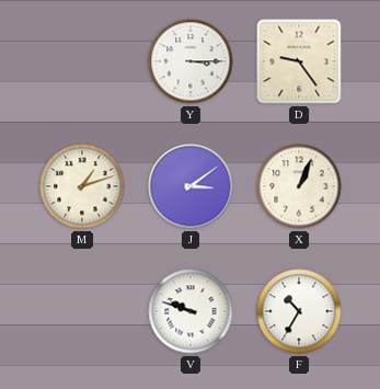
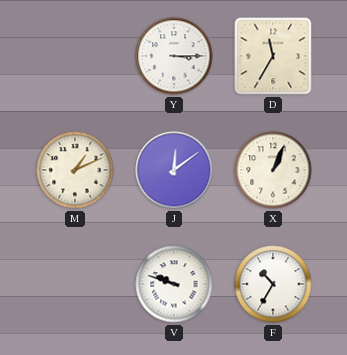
D: 9:24 -> 11:35
M: 1:12 -> 1:11
J: 3:09 -> 12:09
